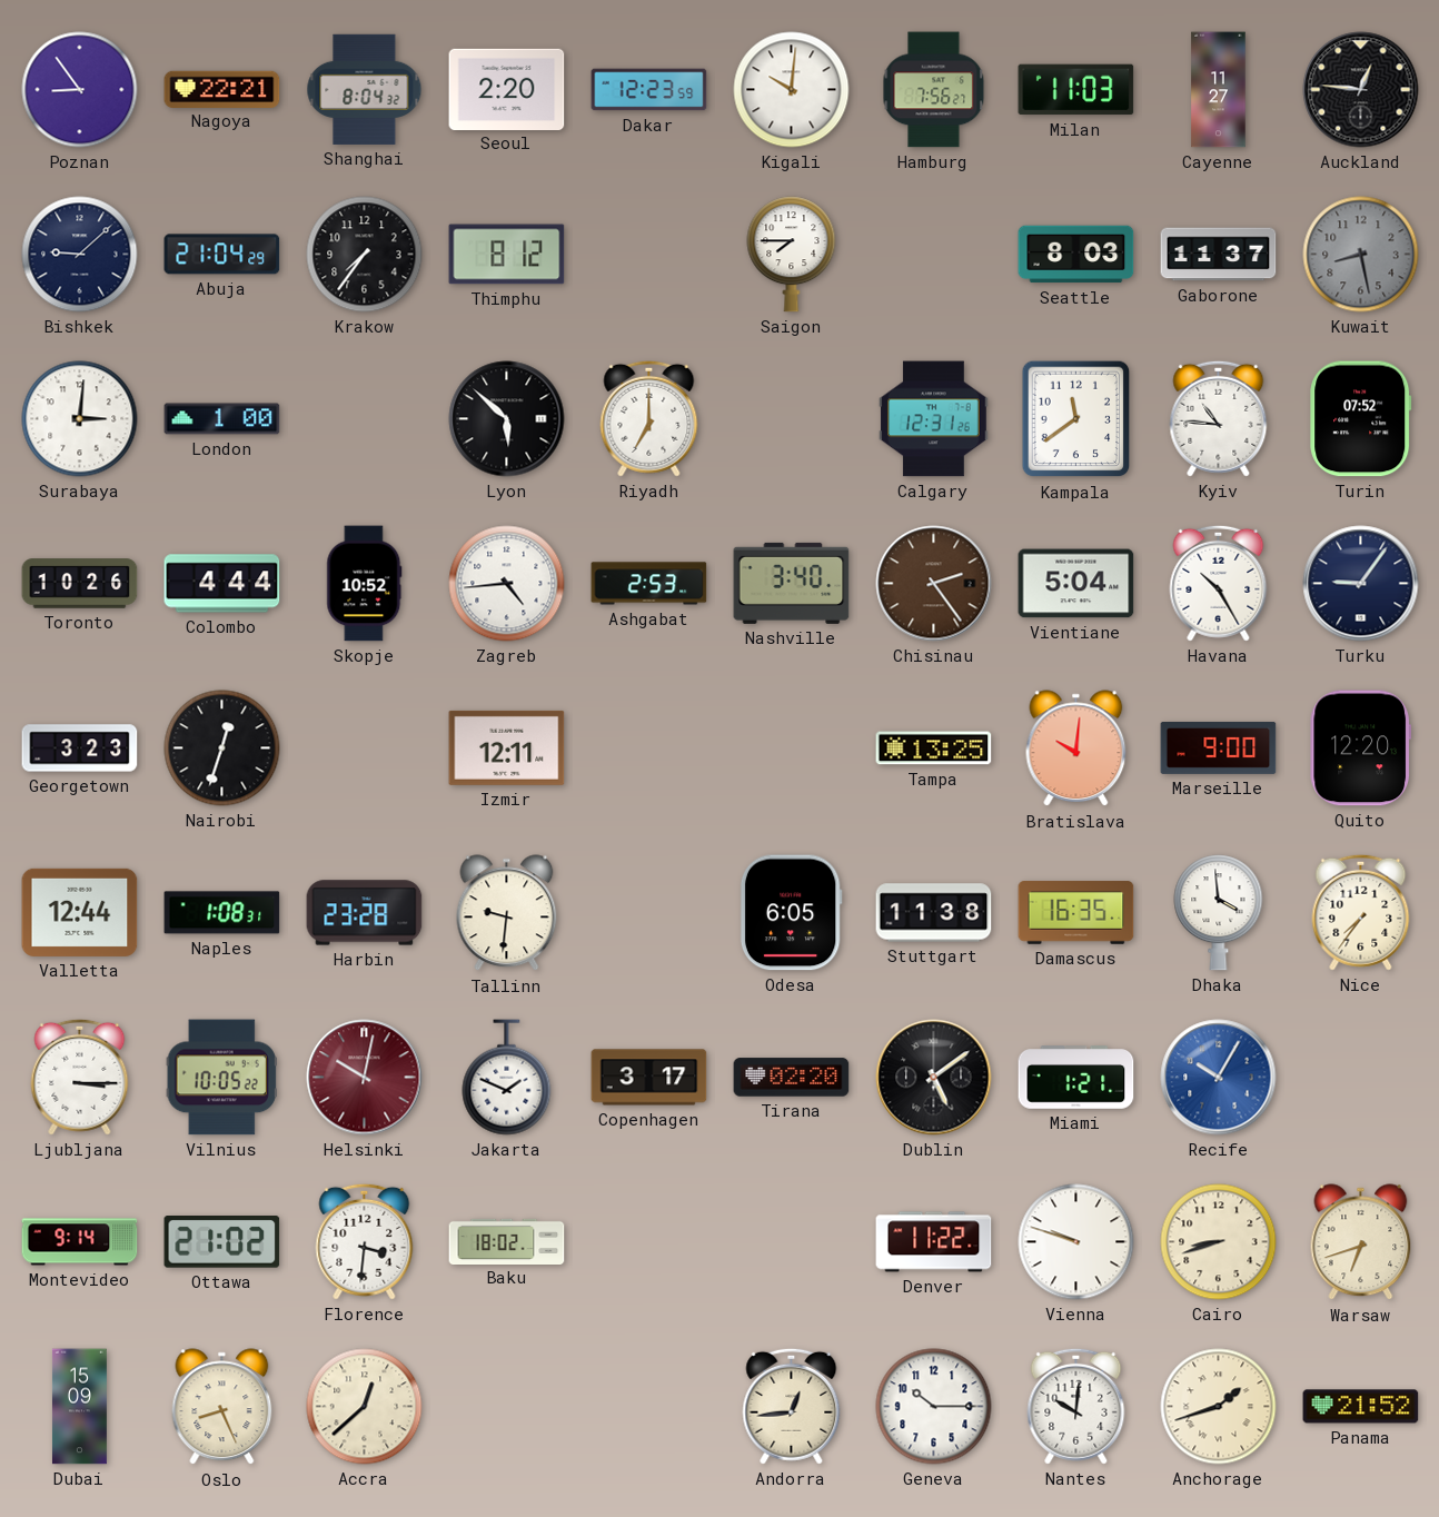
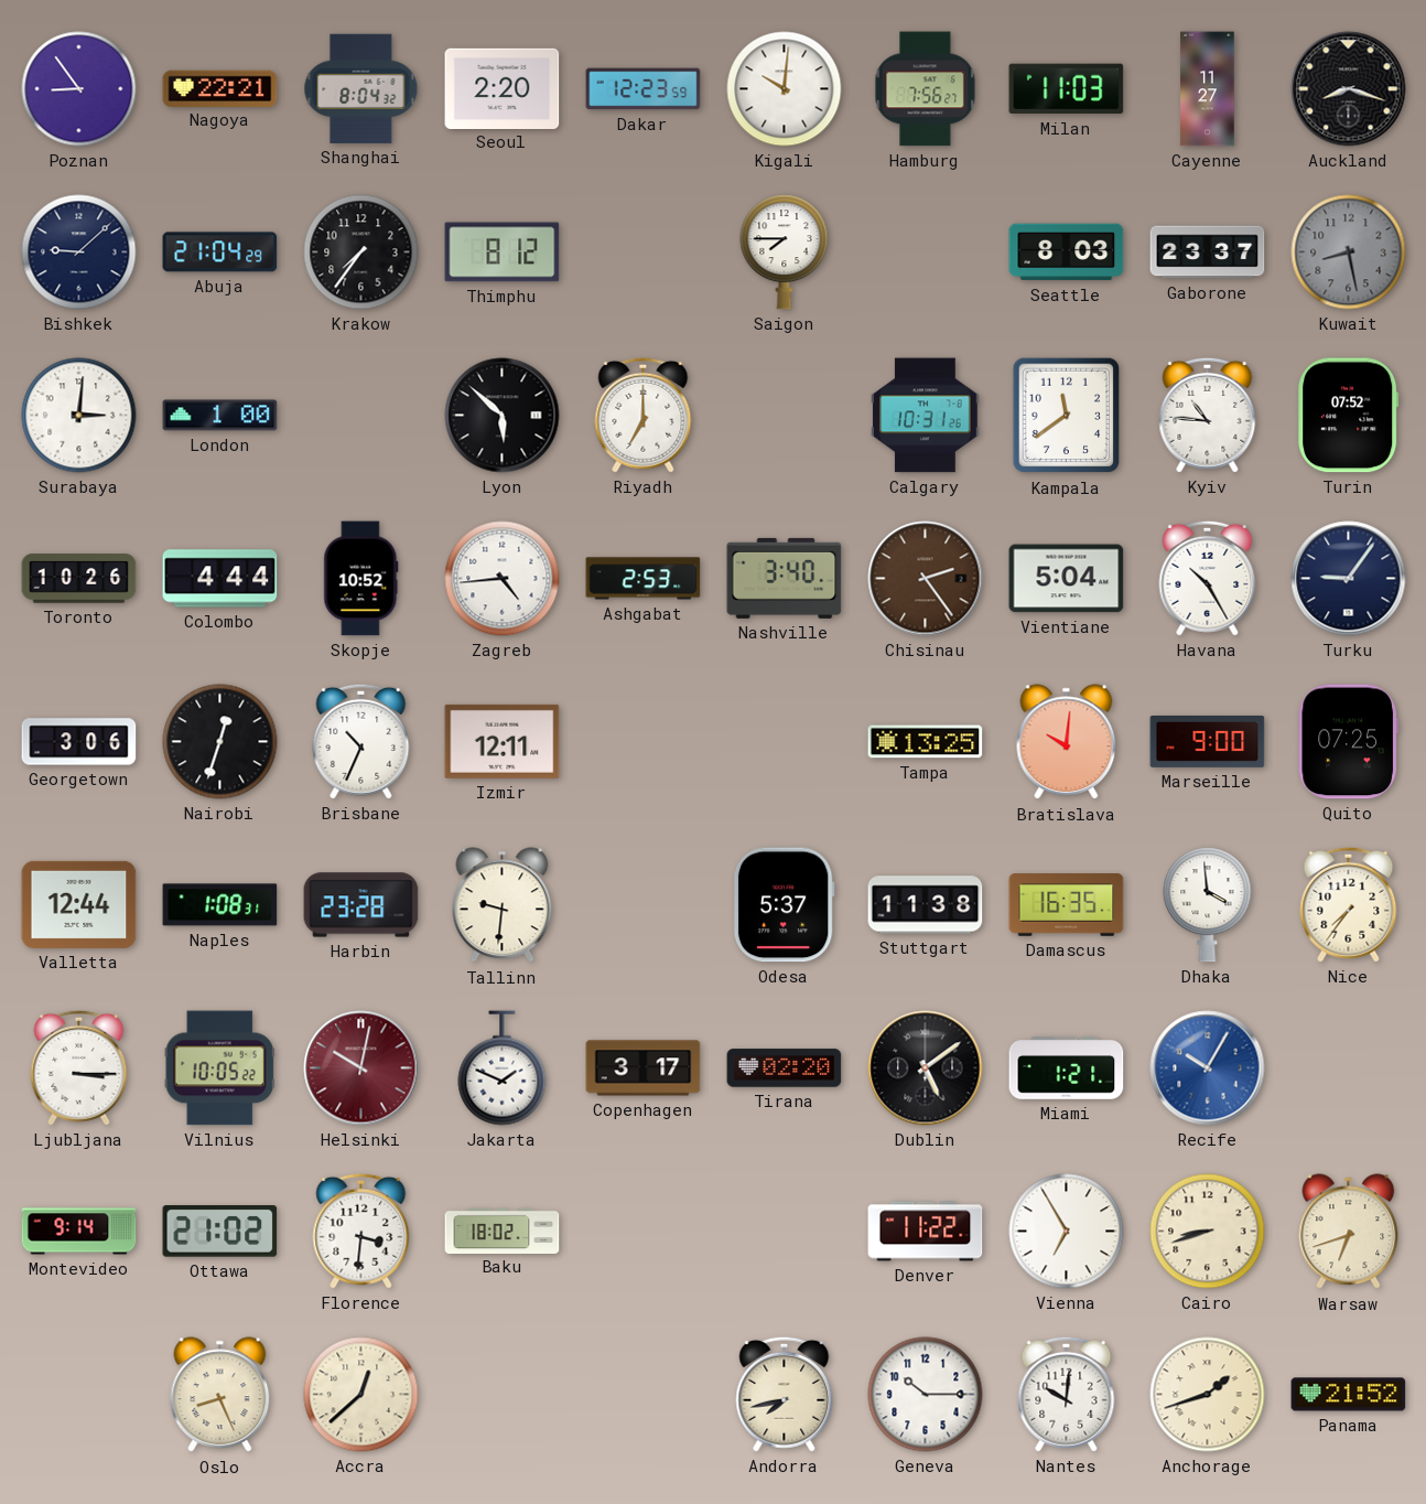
Auckland: 12:46 -> 8:18
Gaborone: 11:37 -> 23:37
Calgary: 12:31 -> 10:31
Georgetown: 3:23 -> 3:06
Brisbane: none -> 10:34
Quito: 12:20 -> 07:25
Odesa: 6:05 -> 5:37
Vienna: 9:48 -> 6:55
Dubai: 15:09 -> none
Andorra: 12:44 -> 7:43
